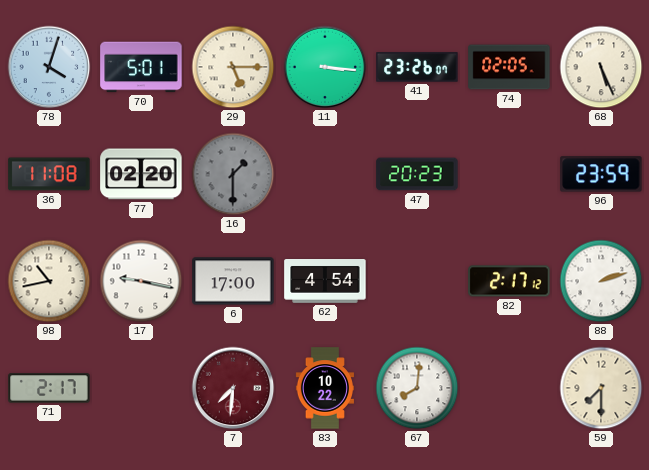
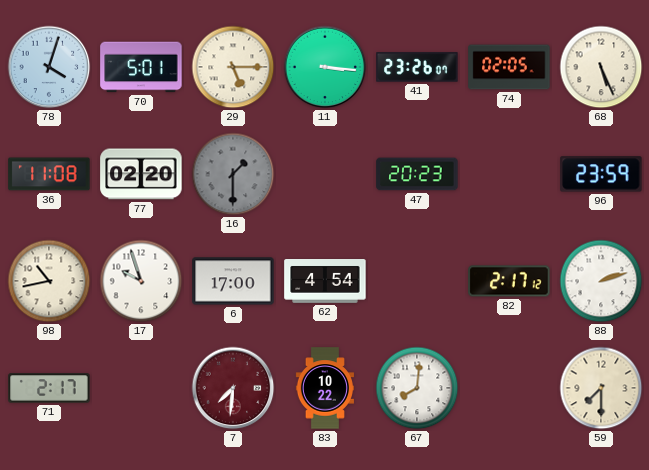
17: 9:17 -> 9:57
